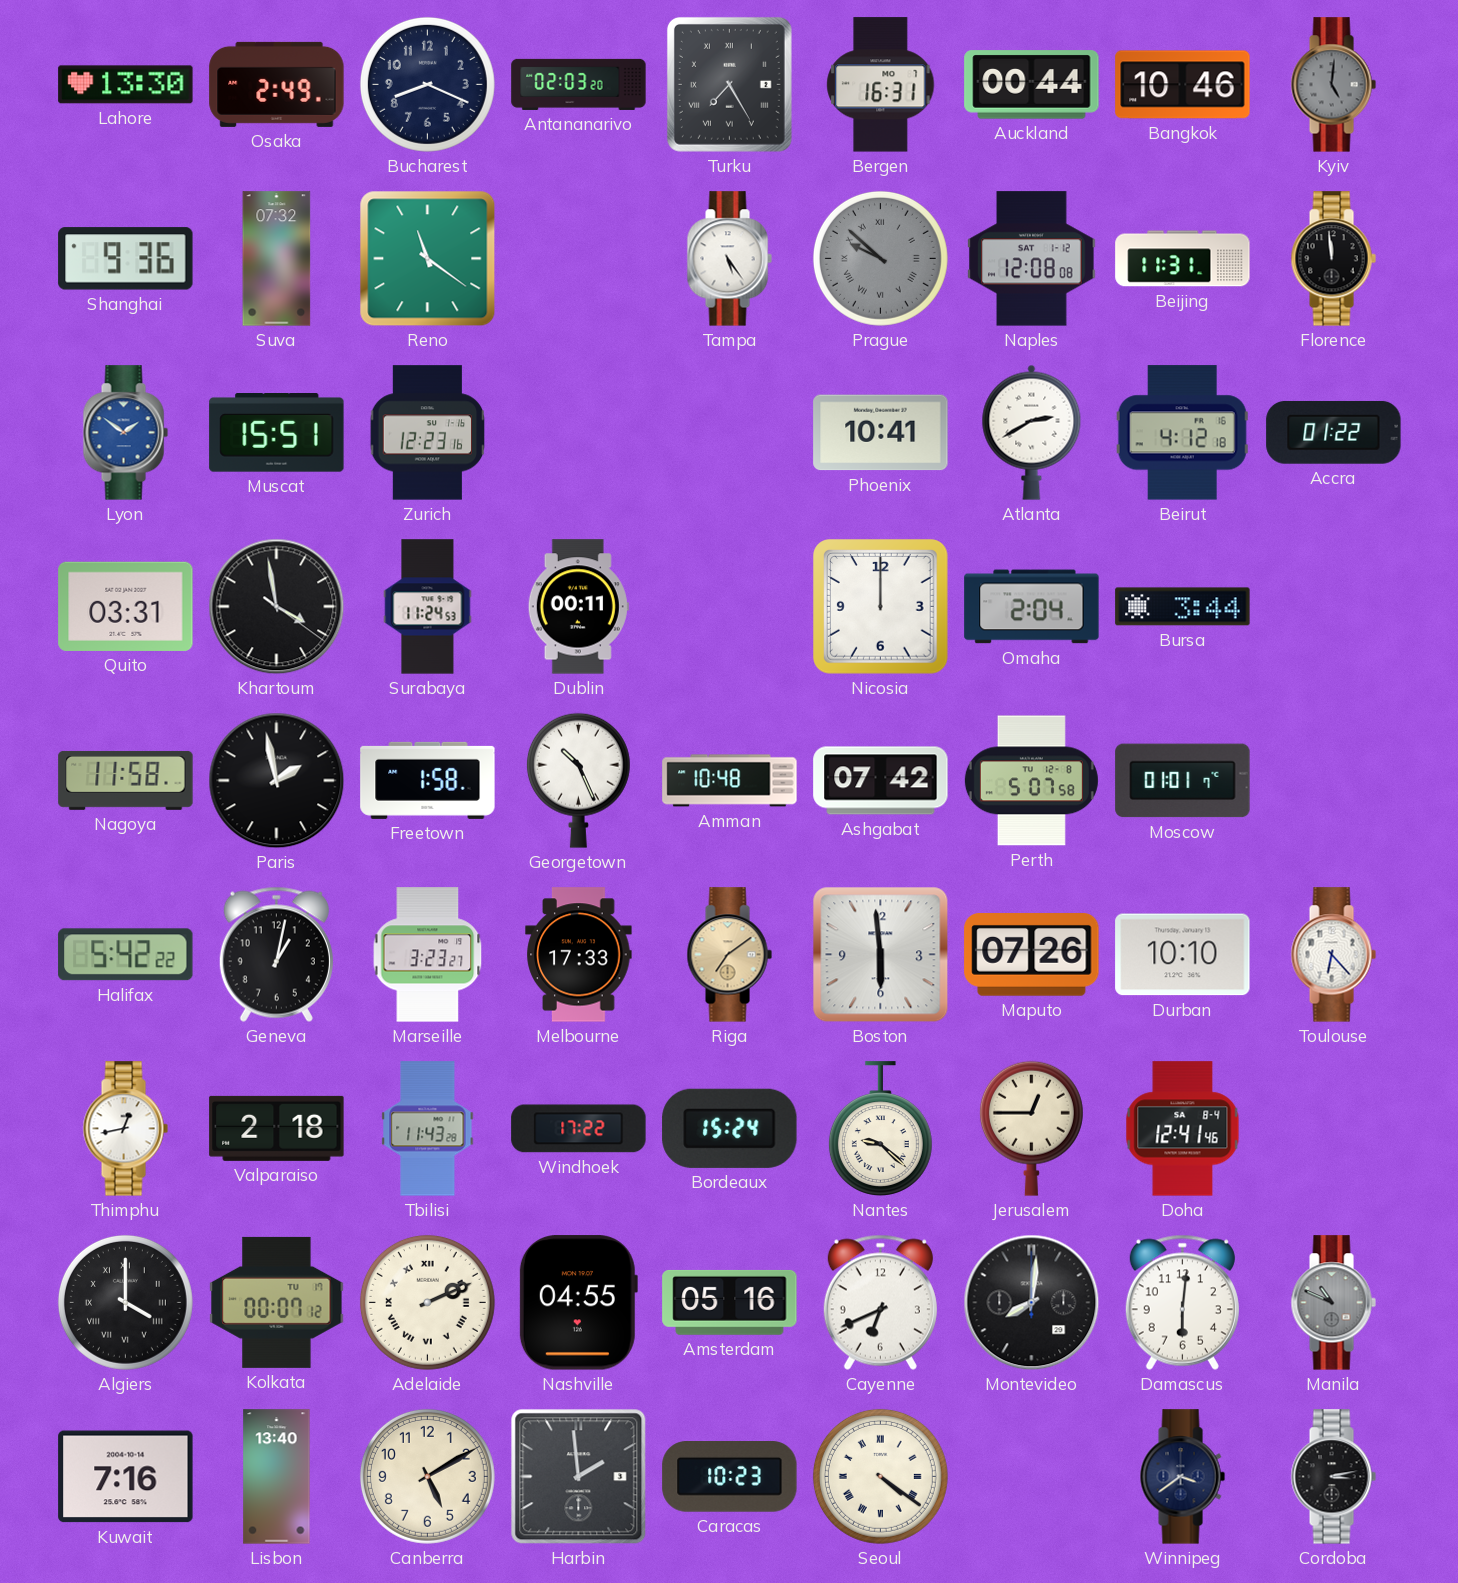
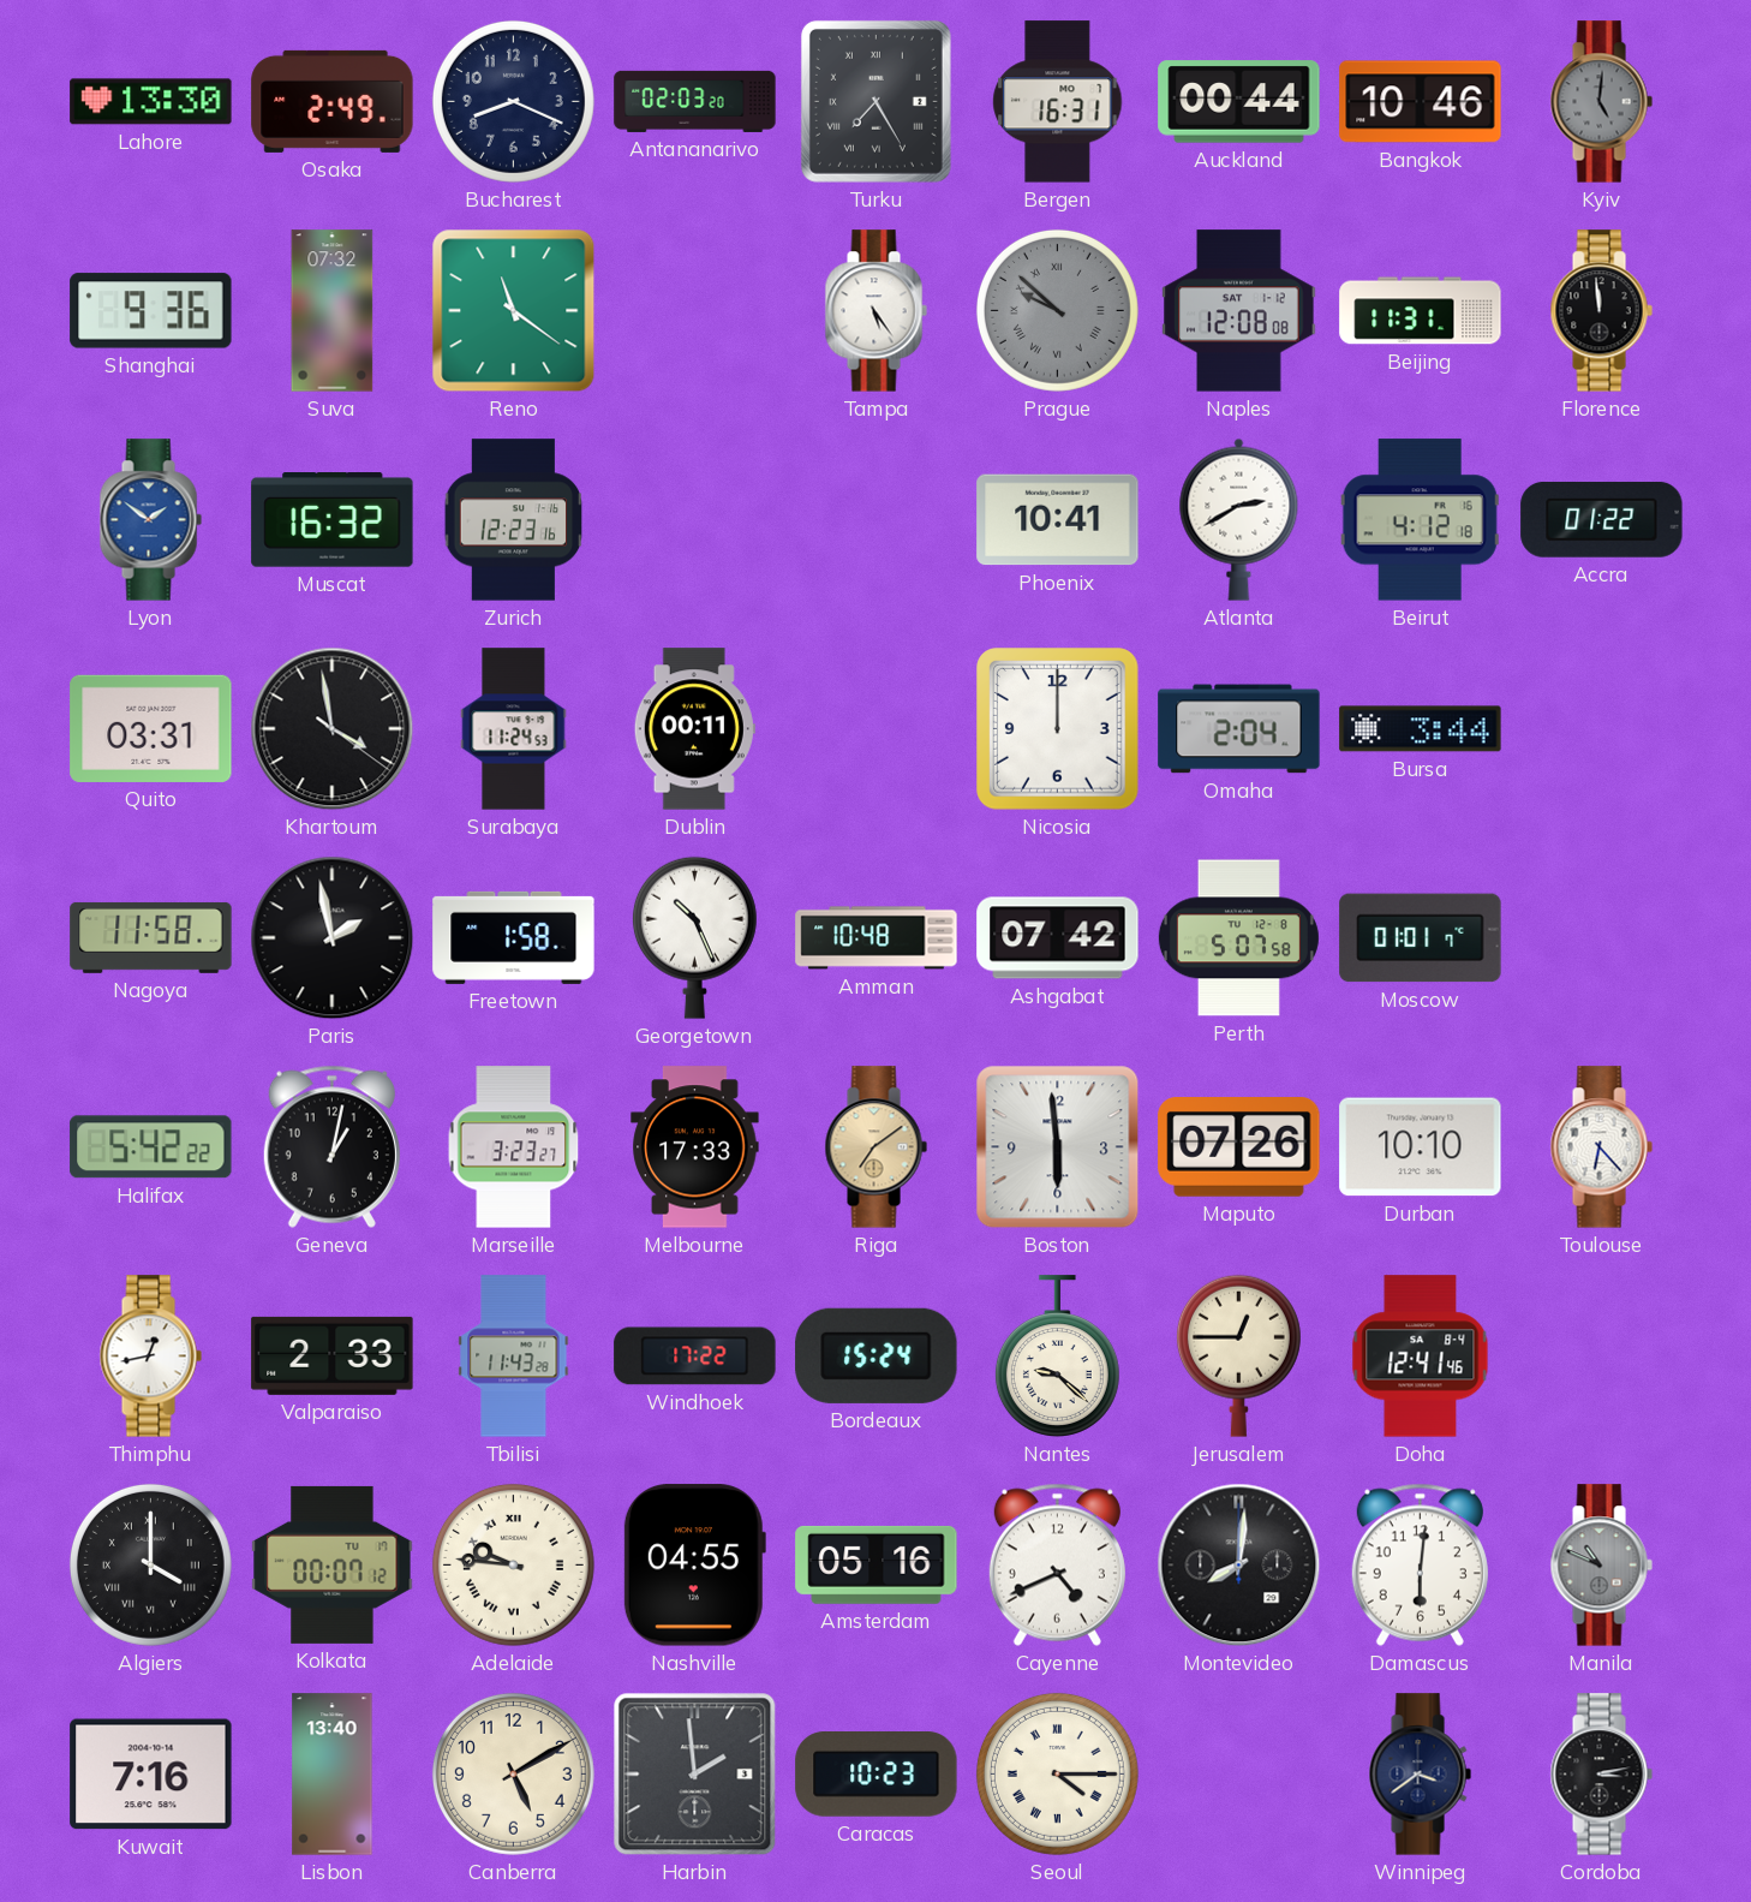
Muscat: 15:51 -> 16:32
Valparaiso: 2:18 -> 2:33
Adelaide: 2:11 -> 9:46
Cayenne: 6:41 -> 4:41
Seoul: 4:21 -> 4:15
